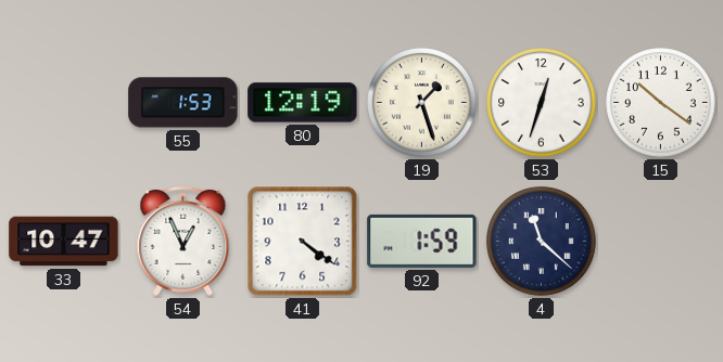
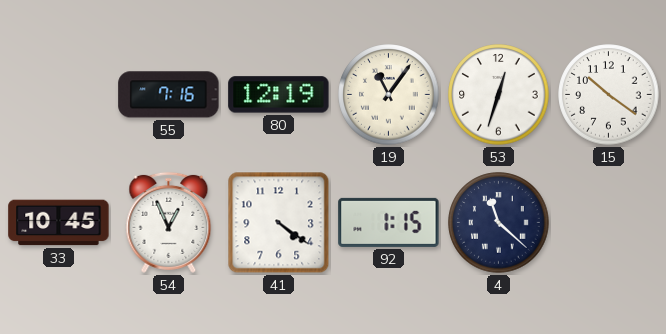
55: 1:53 -> 7:16
19: 1:27 -> 11:06
33: 10:47 -> 10:45
92: 1:59 -> 1:15
